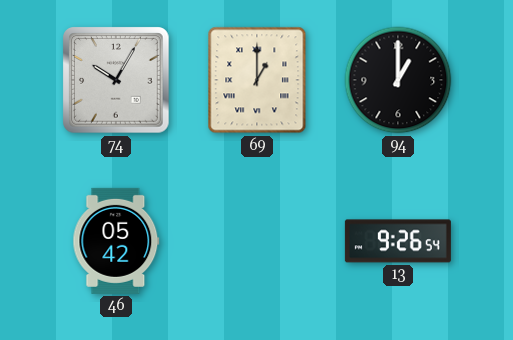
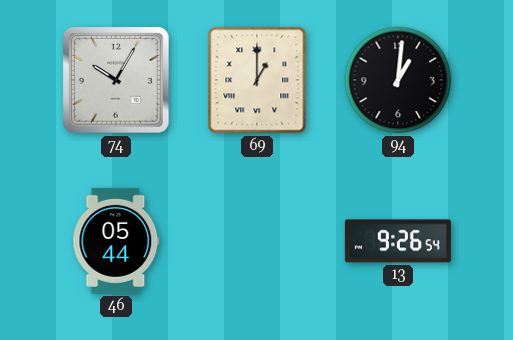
94: 1:00 -> 1:01
46: 05:42 -> 05:44
